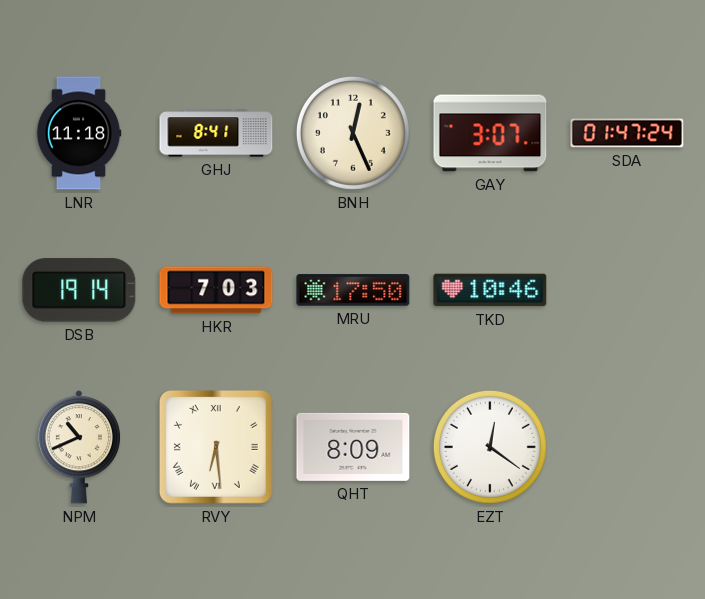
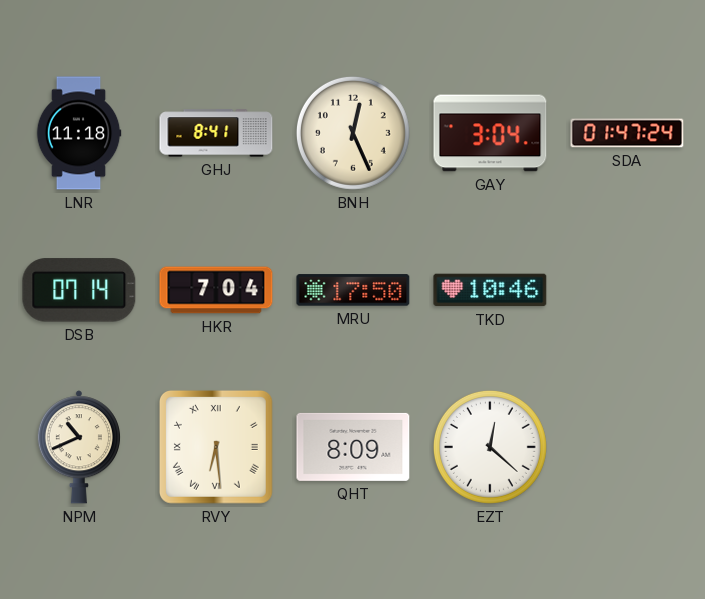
GAY: 3:07 -> 3:04
DSB: 19:14 -> 07:14
HKR: 7:03 -> 7:04
EZT: 12:21 -> 12:22
